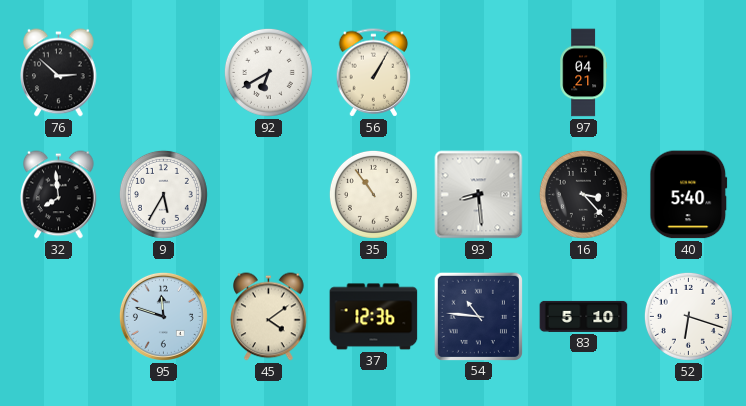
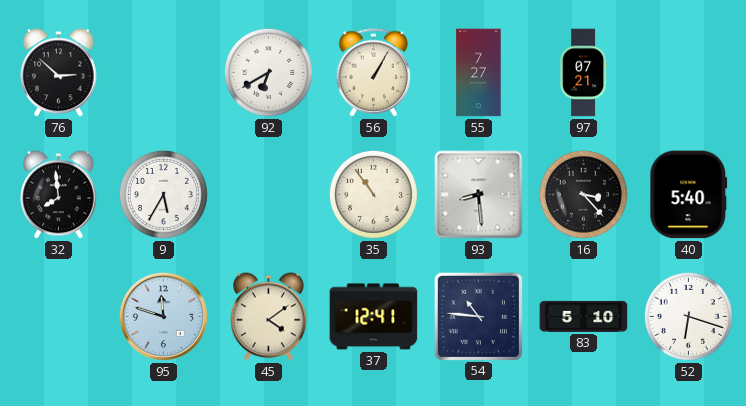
55: none -> 7:27
97: 04:21 -> 07:21
37: 12:36 -> 12:41
